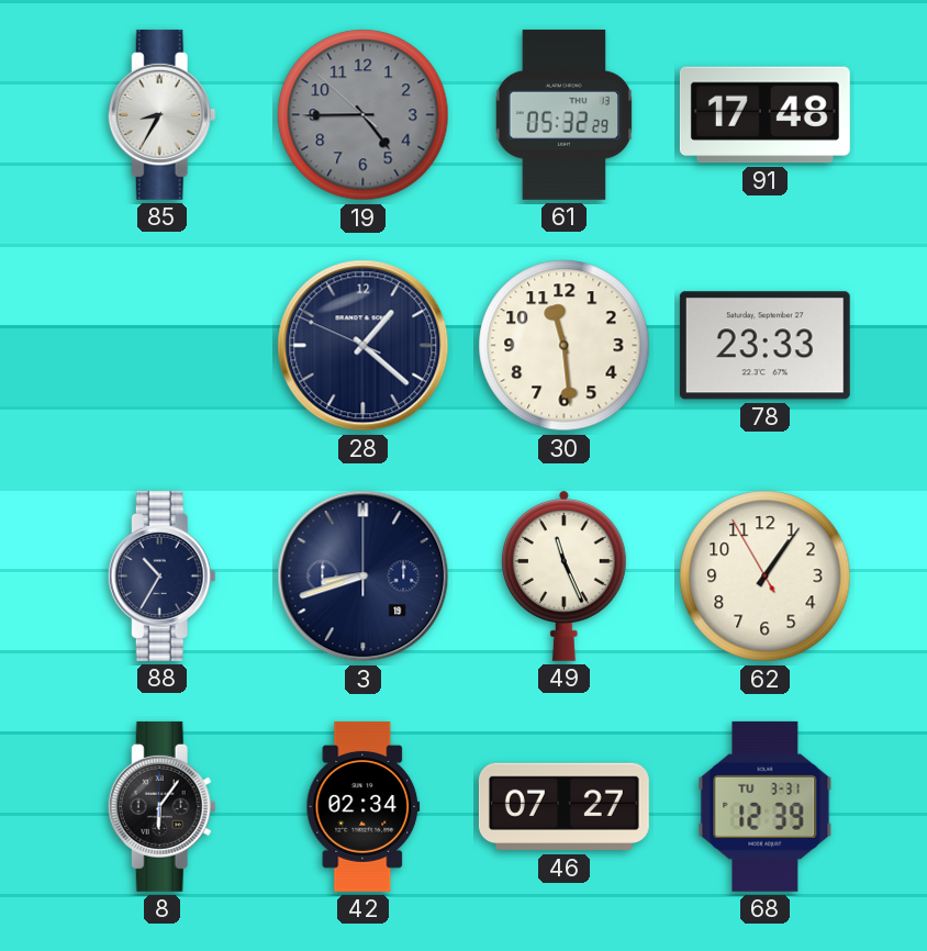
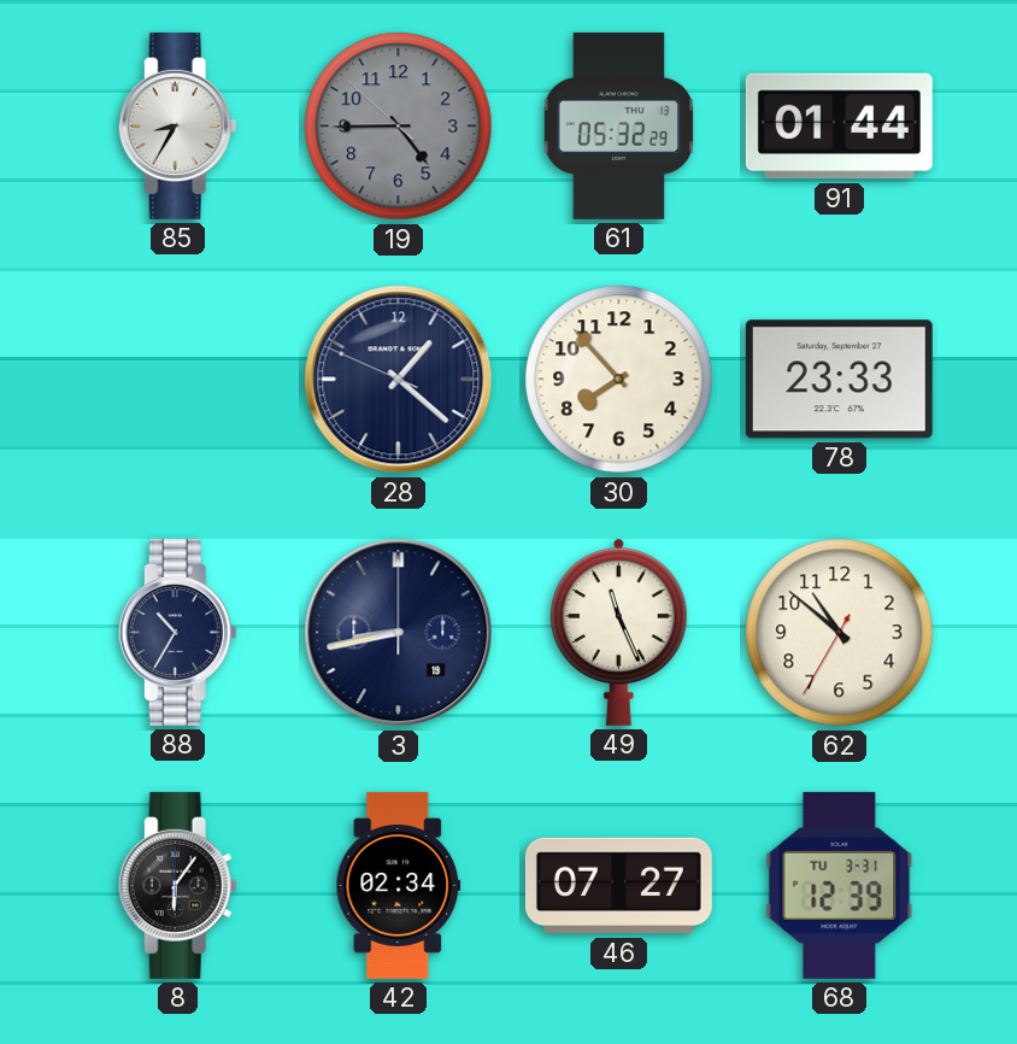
91: 17:48 -> 01:44
30: 11:29 -> 7:53
3: 8:42 -> 8:43
62: 1:05 -> 10:51
